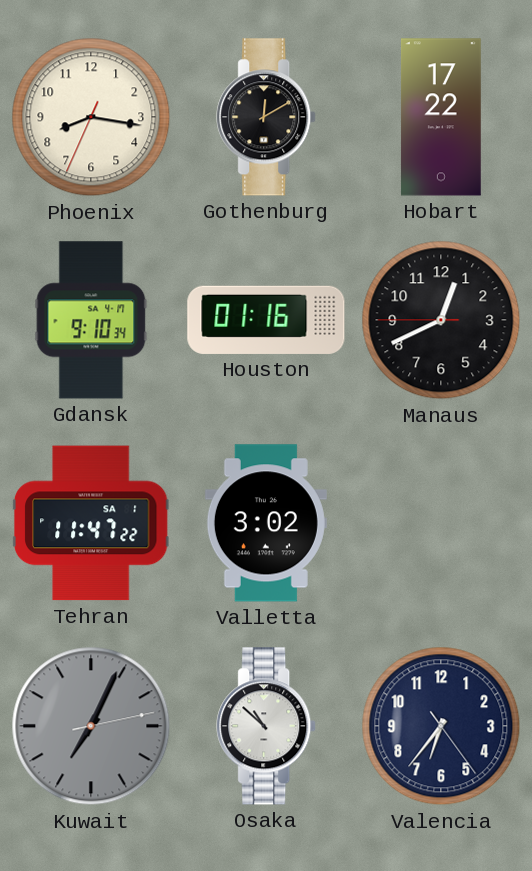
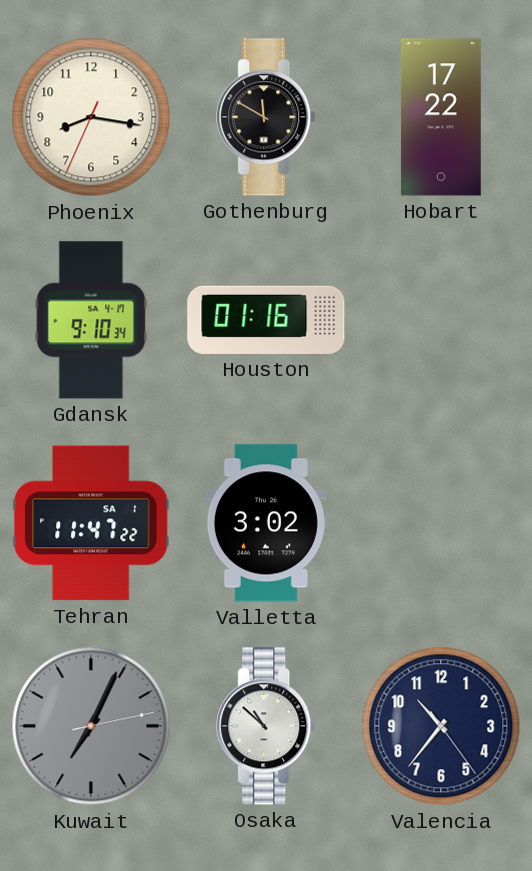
Gothenburg: 12:10 -> 11:50
Manaus: 12:40 -> none
Valencia: 6:36 -> 10:36
